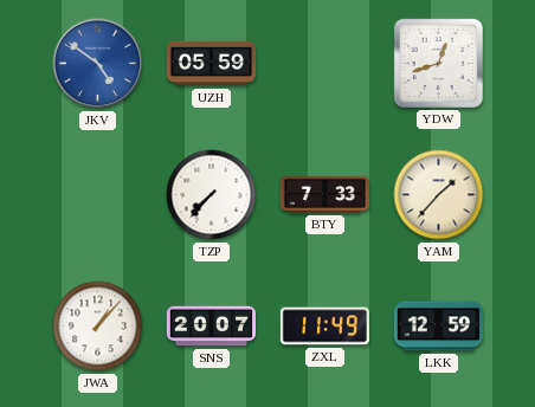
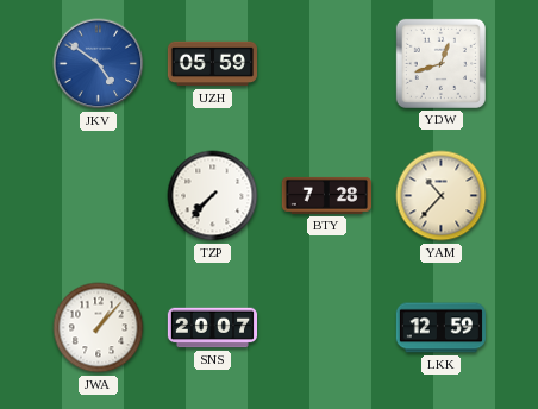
BTY: 7:33 -> 7:28
YAM: 1:37 -> 10:37
ZXL: 11:49 -> none
